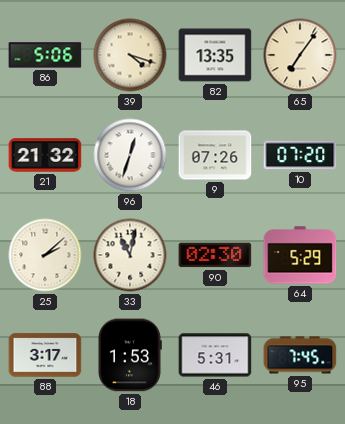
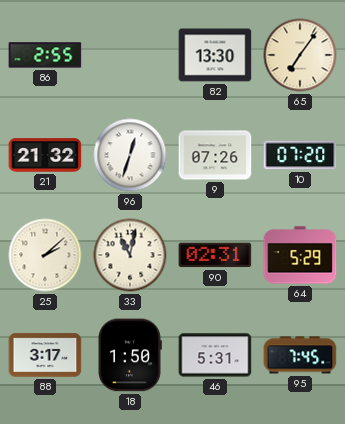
86: 5:06 -> 2:55
39: 4:18 -> none
82: 13:35 -> 13:30
90: 02:30 -> 02:31
18: 1:53 -> 1:50
